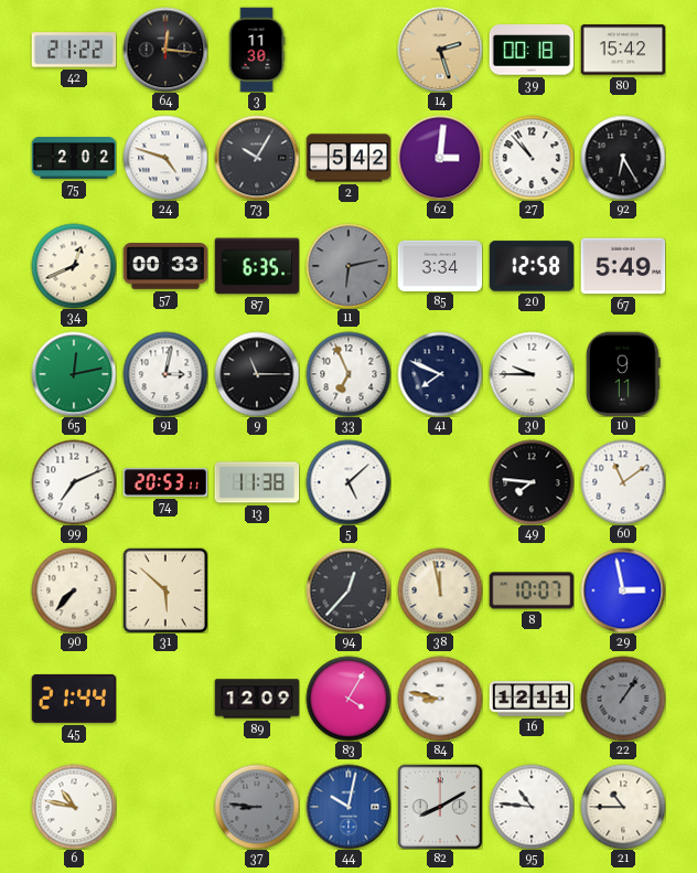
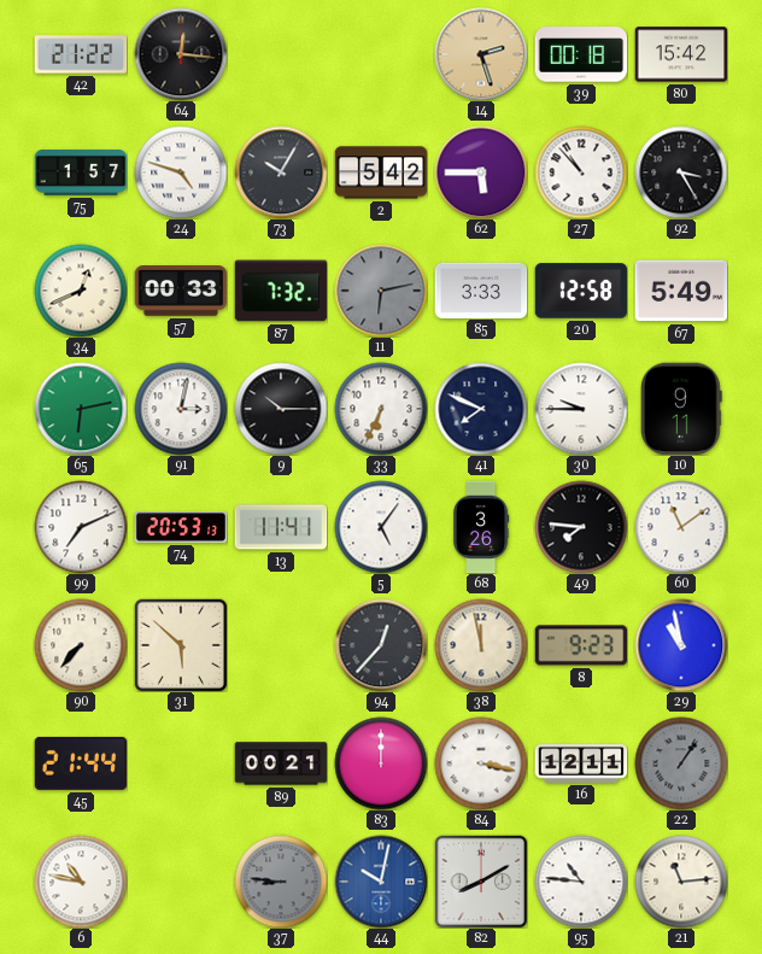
3: 11:30 -> none
75: 2:02 -> 1:57
62: 3:01 -> 5:45
92: 6:25 -> 3:25
87: 6:35 -> 7:32
85: 3:34 -> 3:33
65: 12:13 -> 6:13
9: 11:15 -> 10:15
33: 6:56 -> 6:34
74: 20:53:11 -> 20:53:13
13: 11:38 -> 11:41
5: 5:08 -> 5:06
68: none -> 3:26
8: 10:07 -> 9:23
29: 2:58 -> 10:58
89: 12:09 -> 00:21
83: 4:05 -> 12:00
84: 8:47 -> 3:17
21: 10:45 -> 11:14
